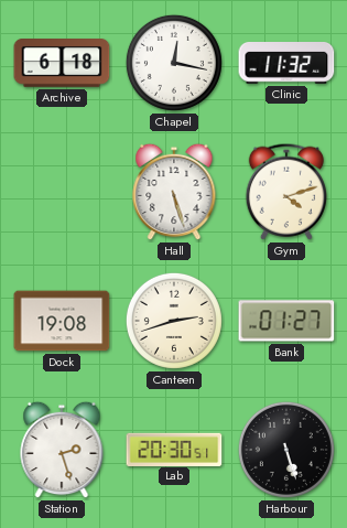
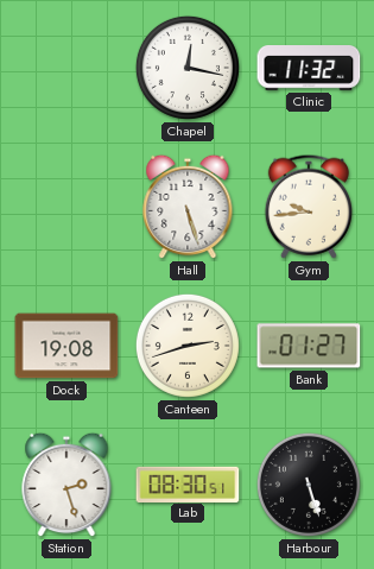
Archive: 6:18 -> none
Gym: 4:12 -> 9:44
Lab: 20:30 -> 08:30
